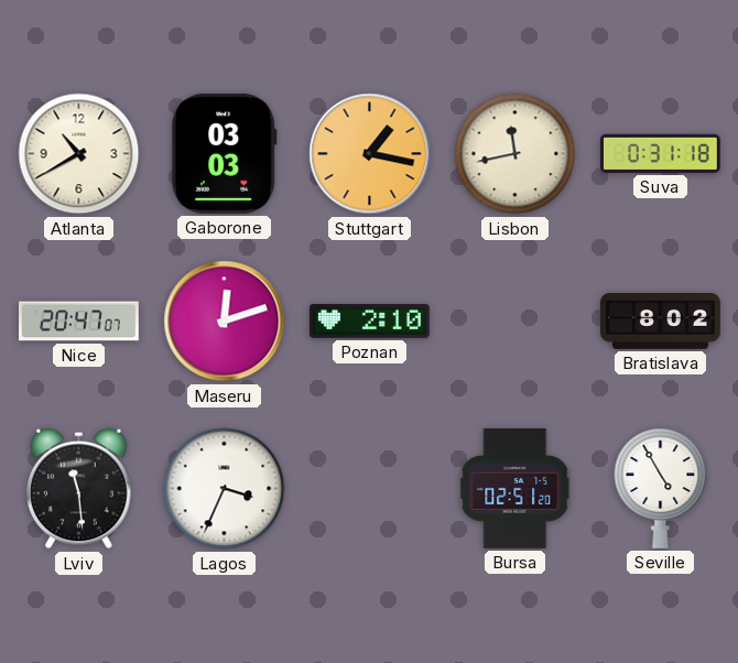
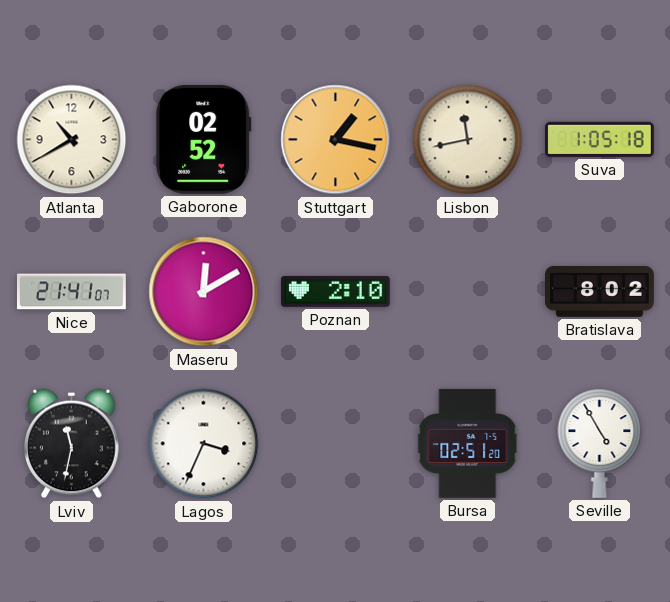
Gaborone: 03:03 -> 02:52
Suva: 0:31 -> 1:05
Nice: 20:47 -> 21:41
Maseru: 12:12 -> 12:10
Lviv: 11:29 -> 11:32
